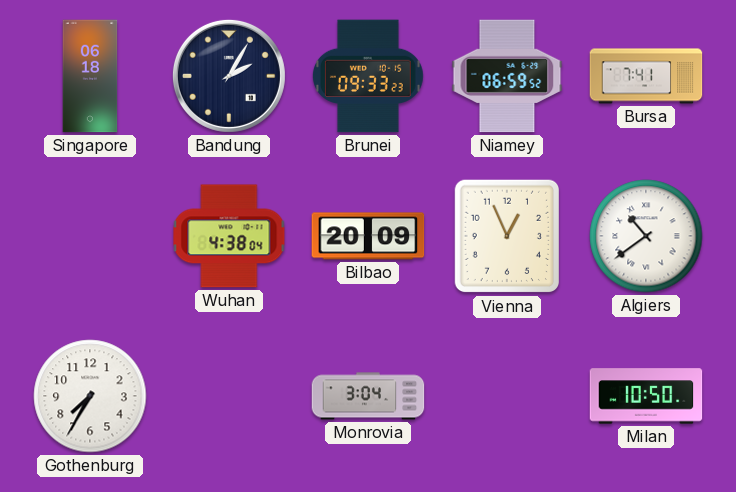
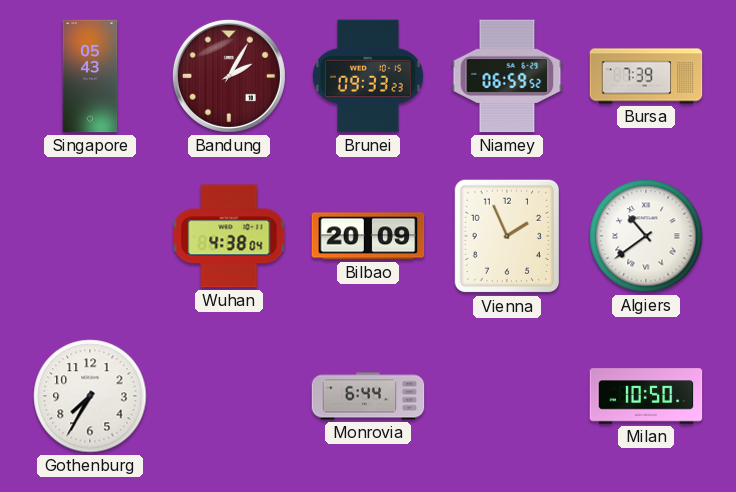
Singapore: 06:18 -> 05:43
Bandung dial: navy -> burgundy
Bursa: 7:41 -> 7:39
Vienna: 12:56 -> 1:56
Monrovia: 3:04 -> 6:44
